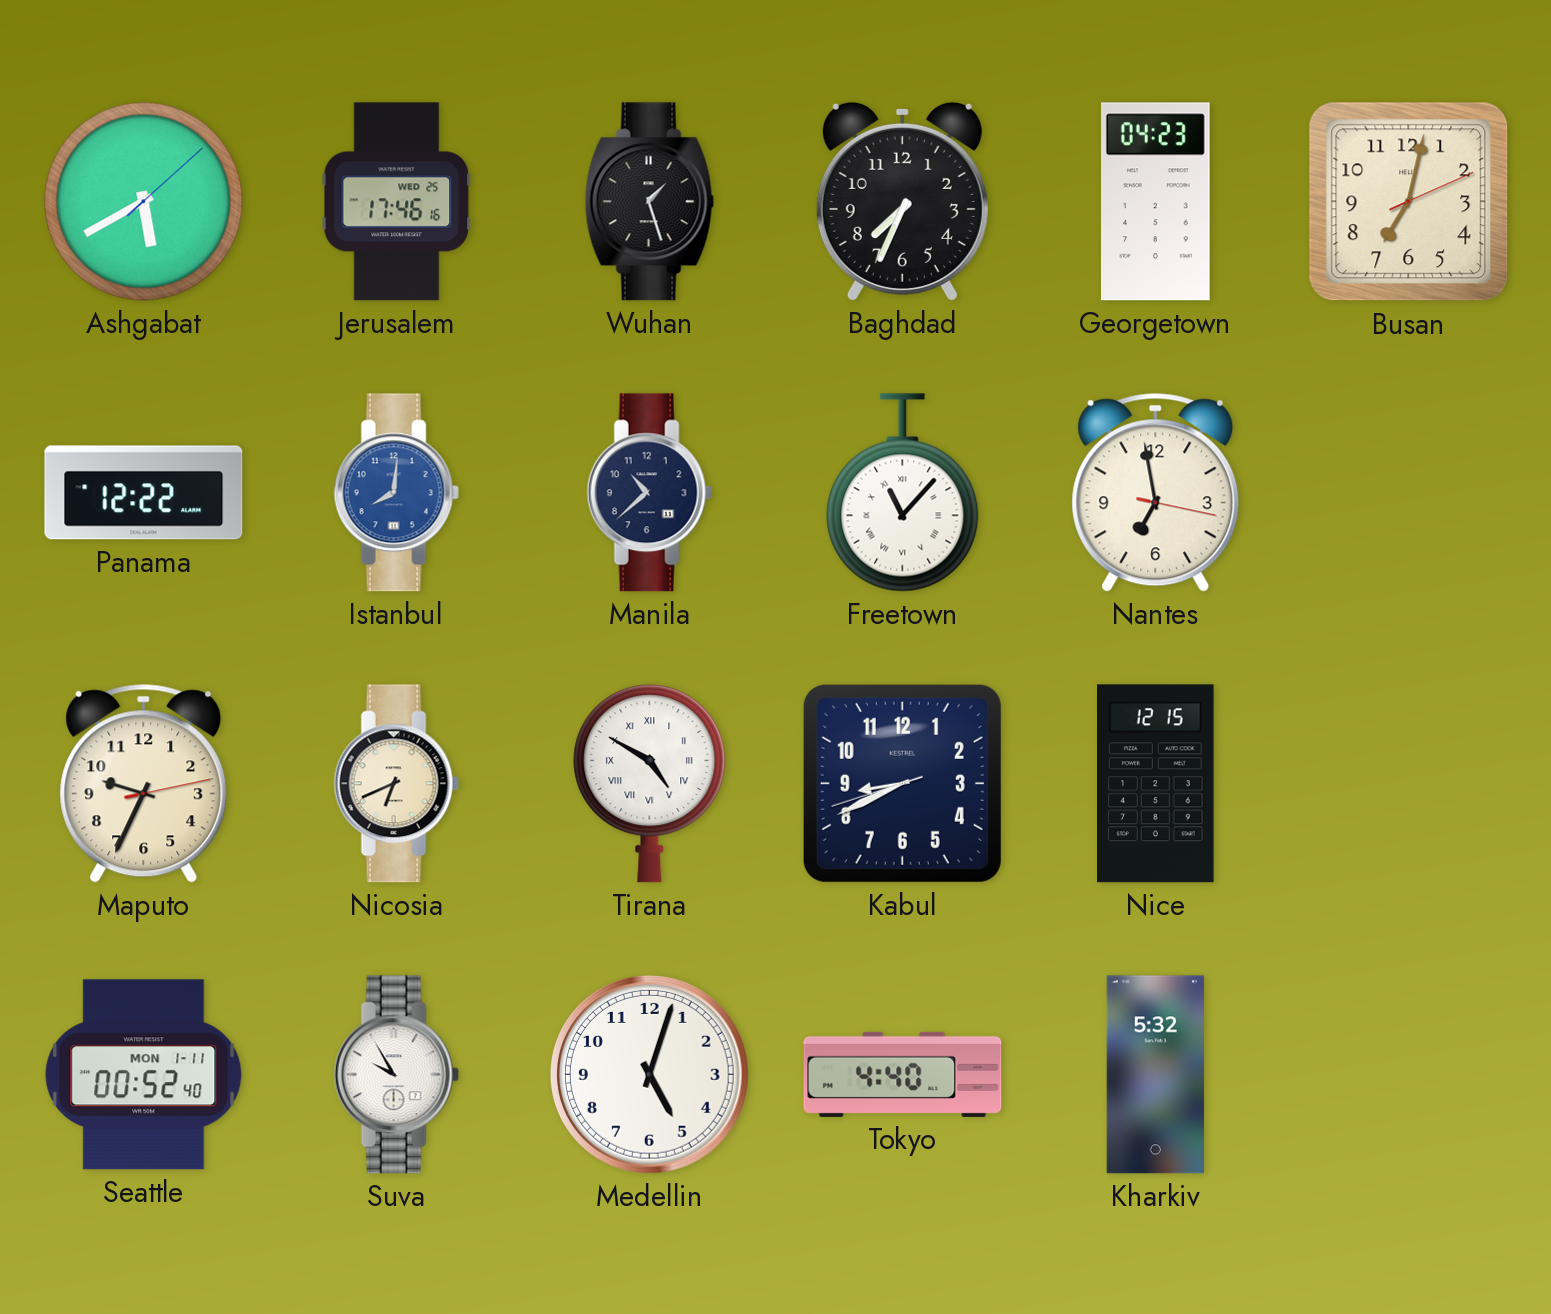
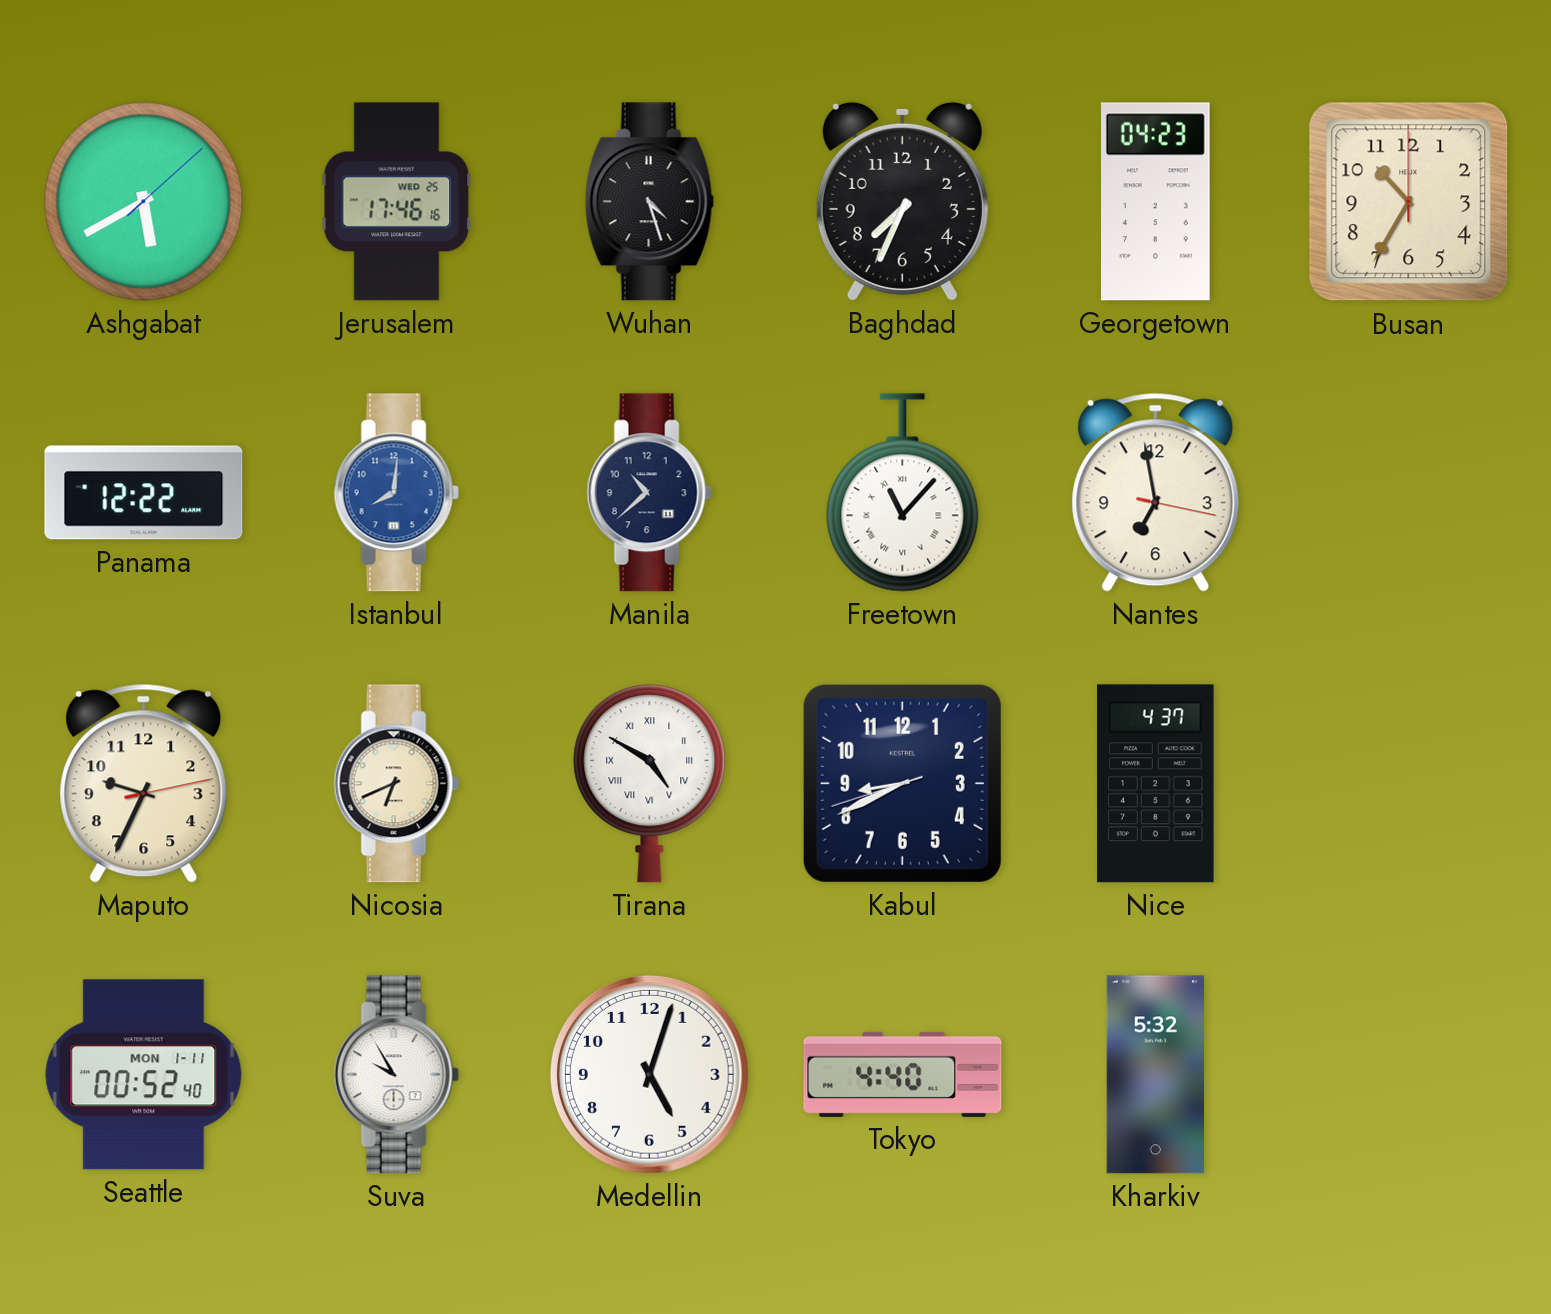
Wuhan: 1:27 -> 4:27
Busan: 7:02 -> 10:35
Nice: 12:15 -> 4:37
